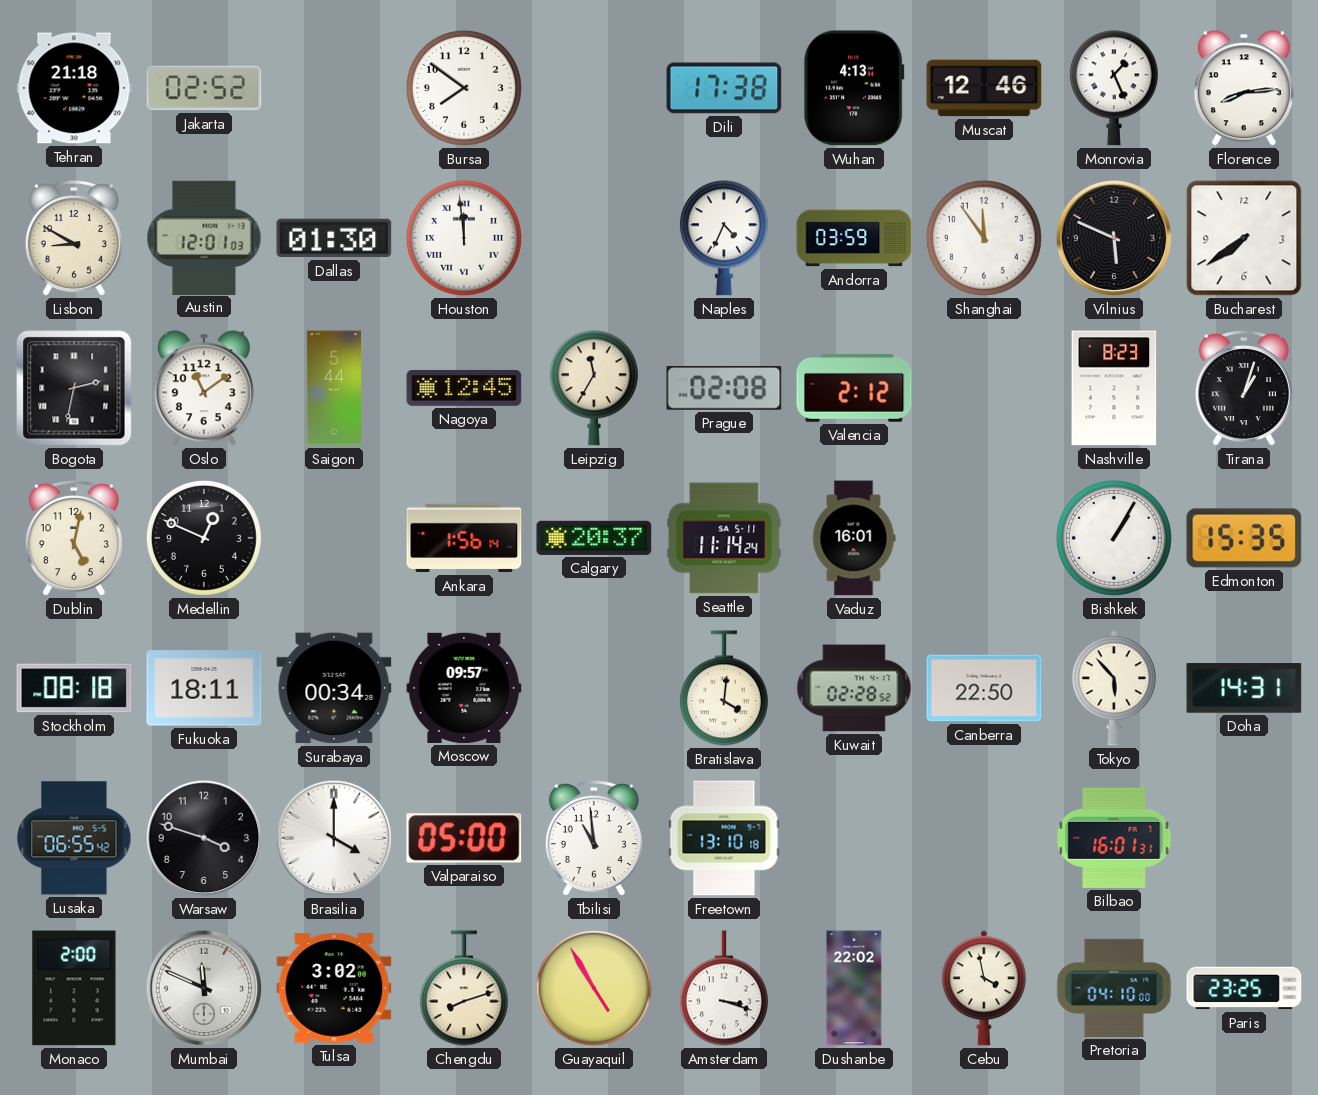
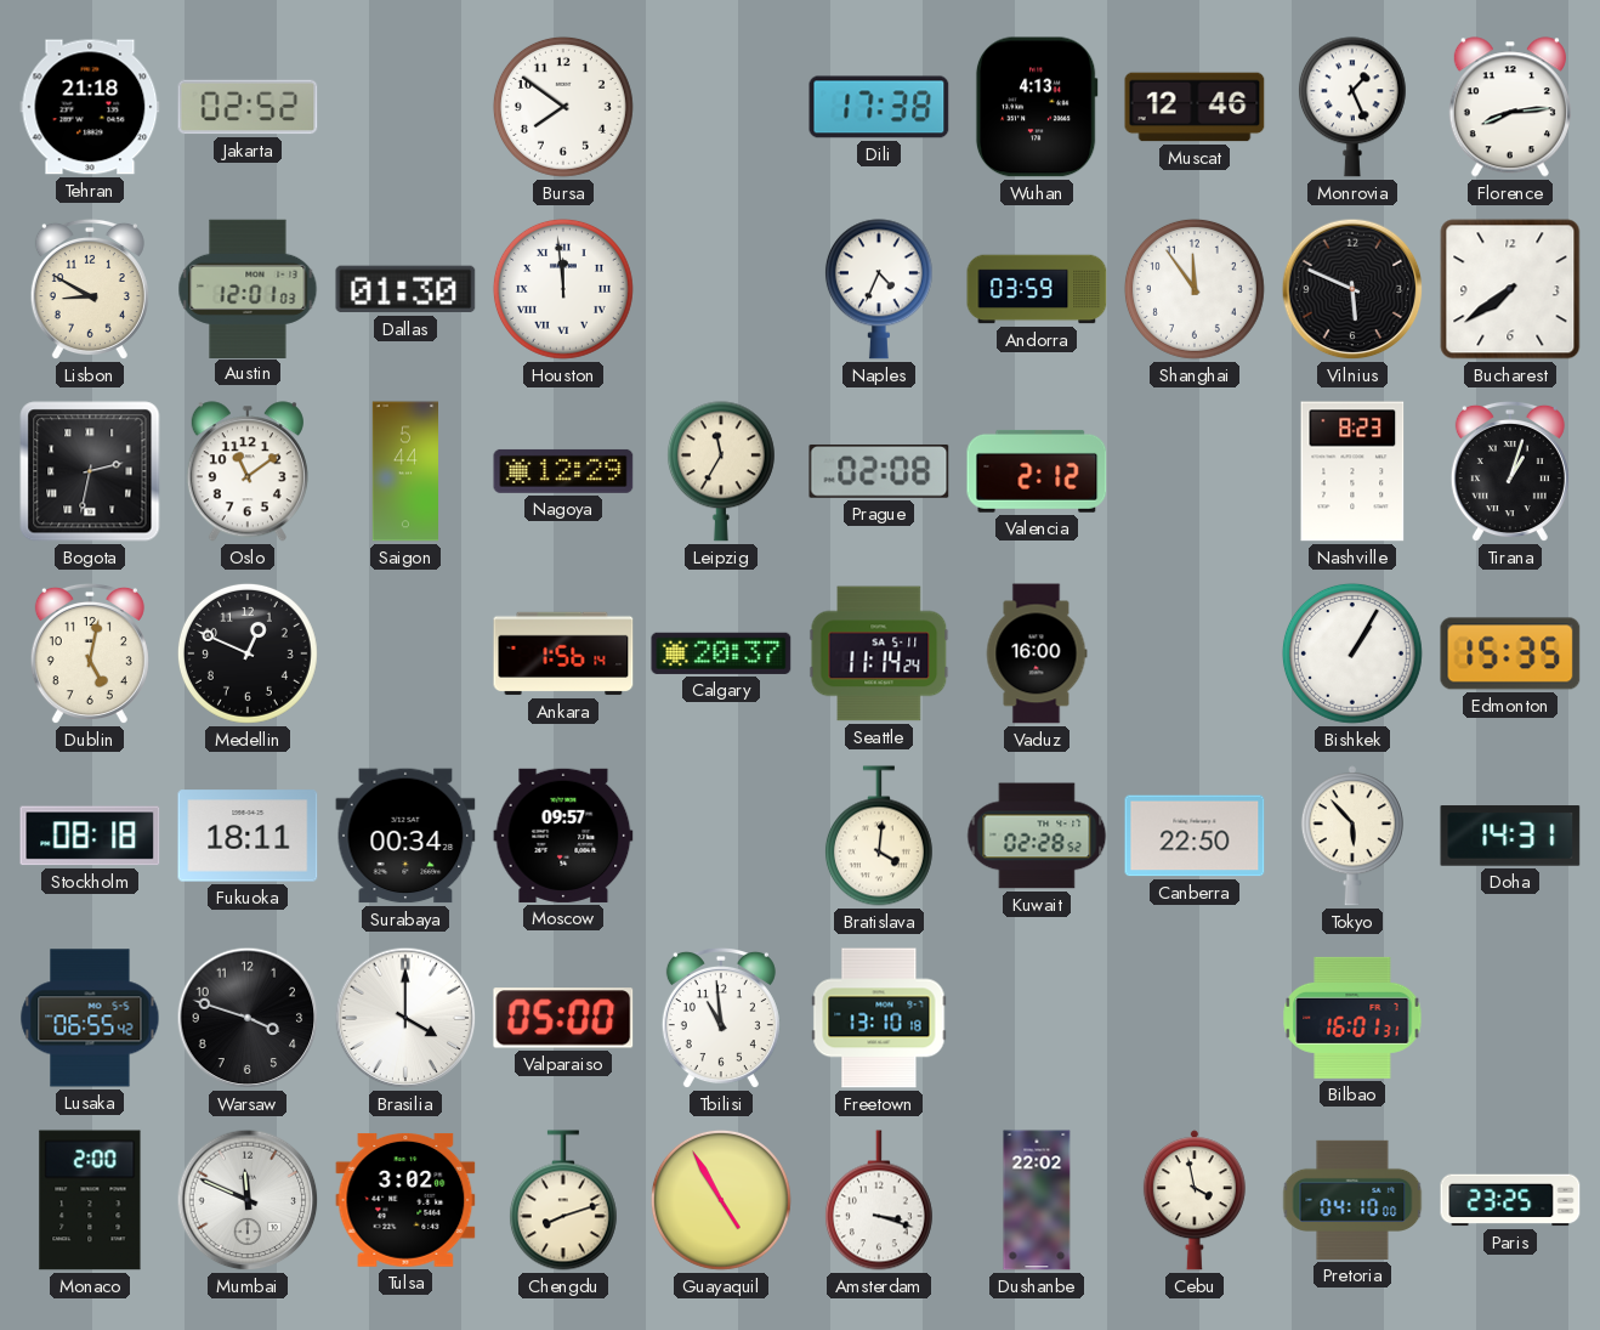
Nagoya: 12:45 -> 12:29
Vaduz: 16:01 -> 16:00
